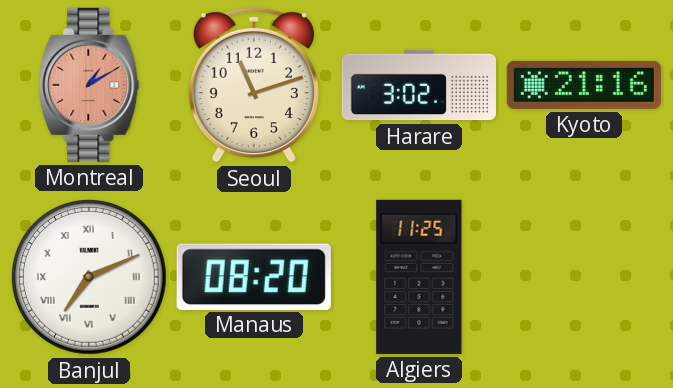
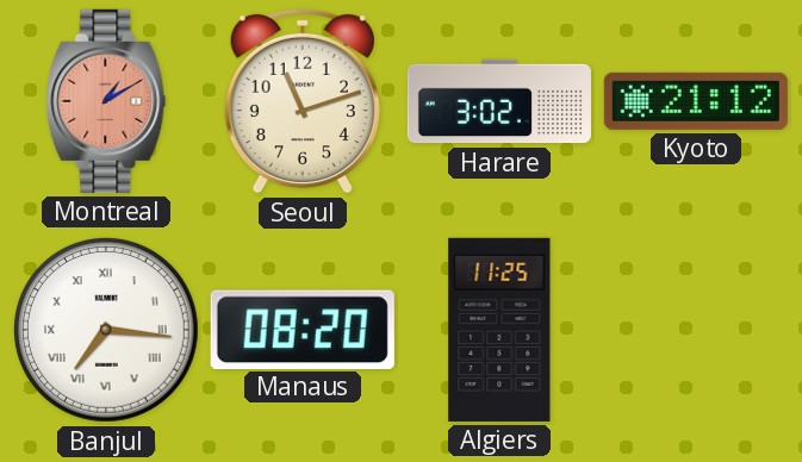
Kyoto: 21:16 -> 21:12
Banjul: 7:11 -> 7:16
